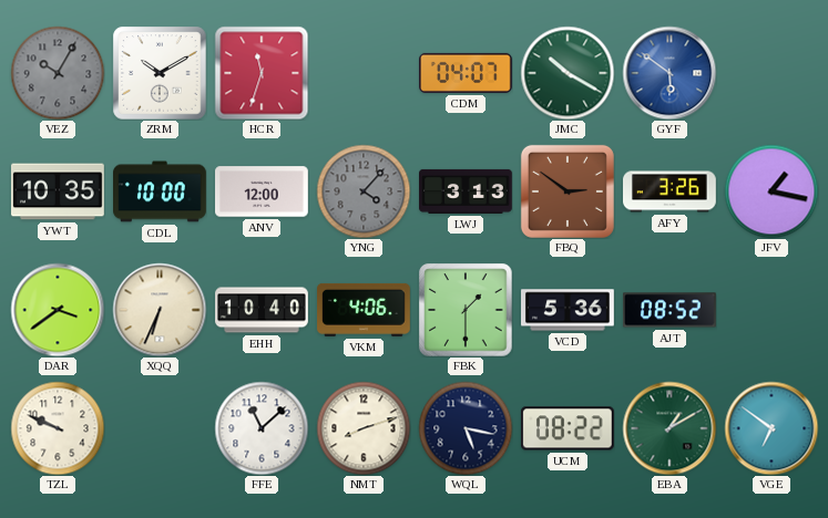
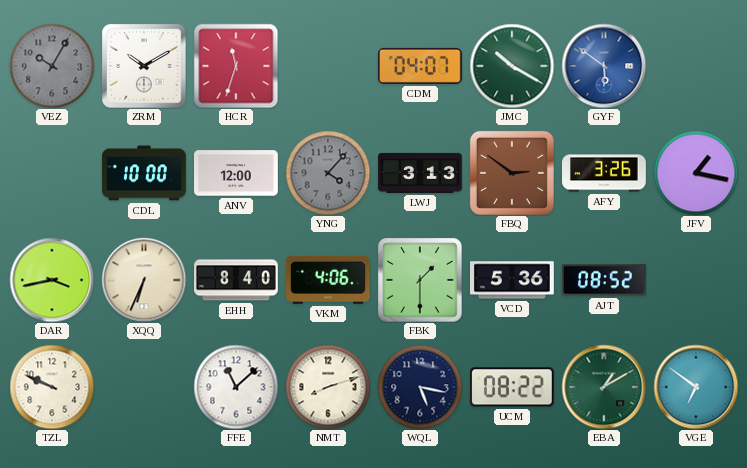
YWT: 10:35 -> none
DAR: 3:39 -> 3:43
EHH: 10:40 -> 8:40
